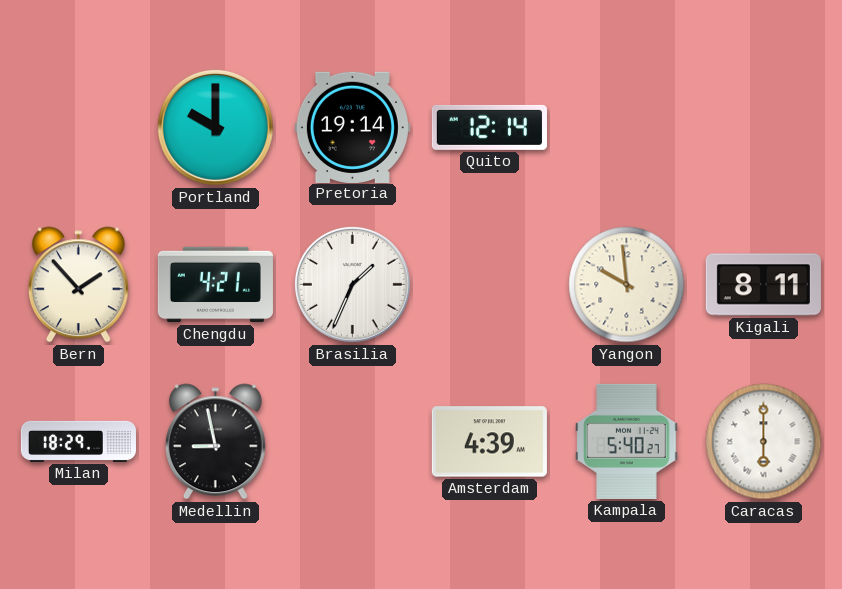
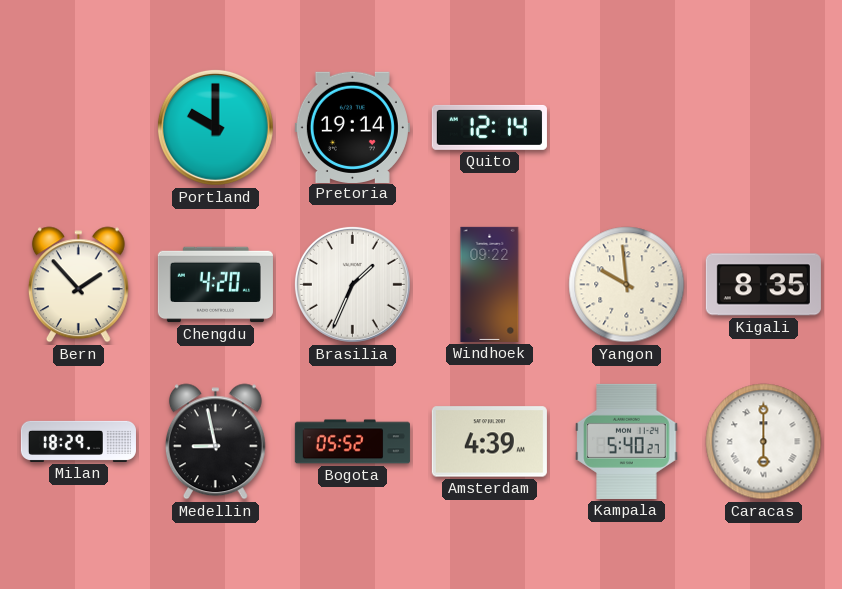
Chengdu: 4:21 -> 4:20
Windhoek: none -> 09:22
Kigali: 8:11 -> 8:35
Bogota: none -> 05:52
